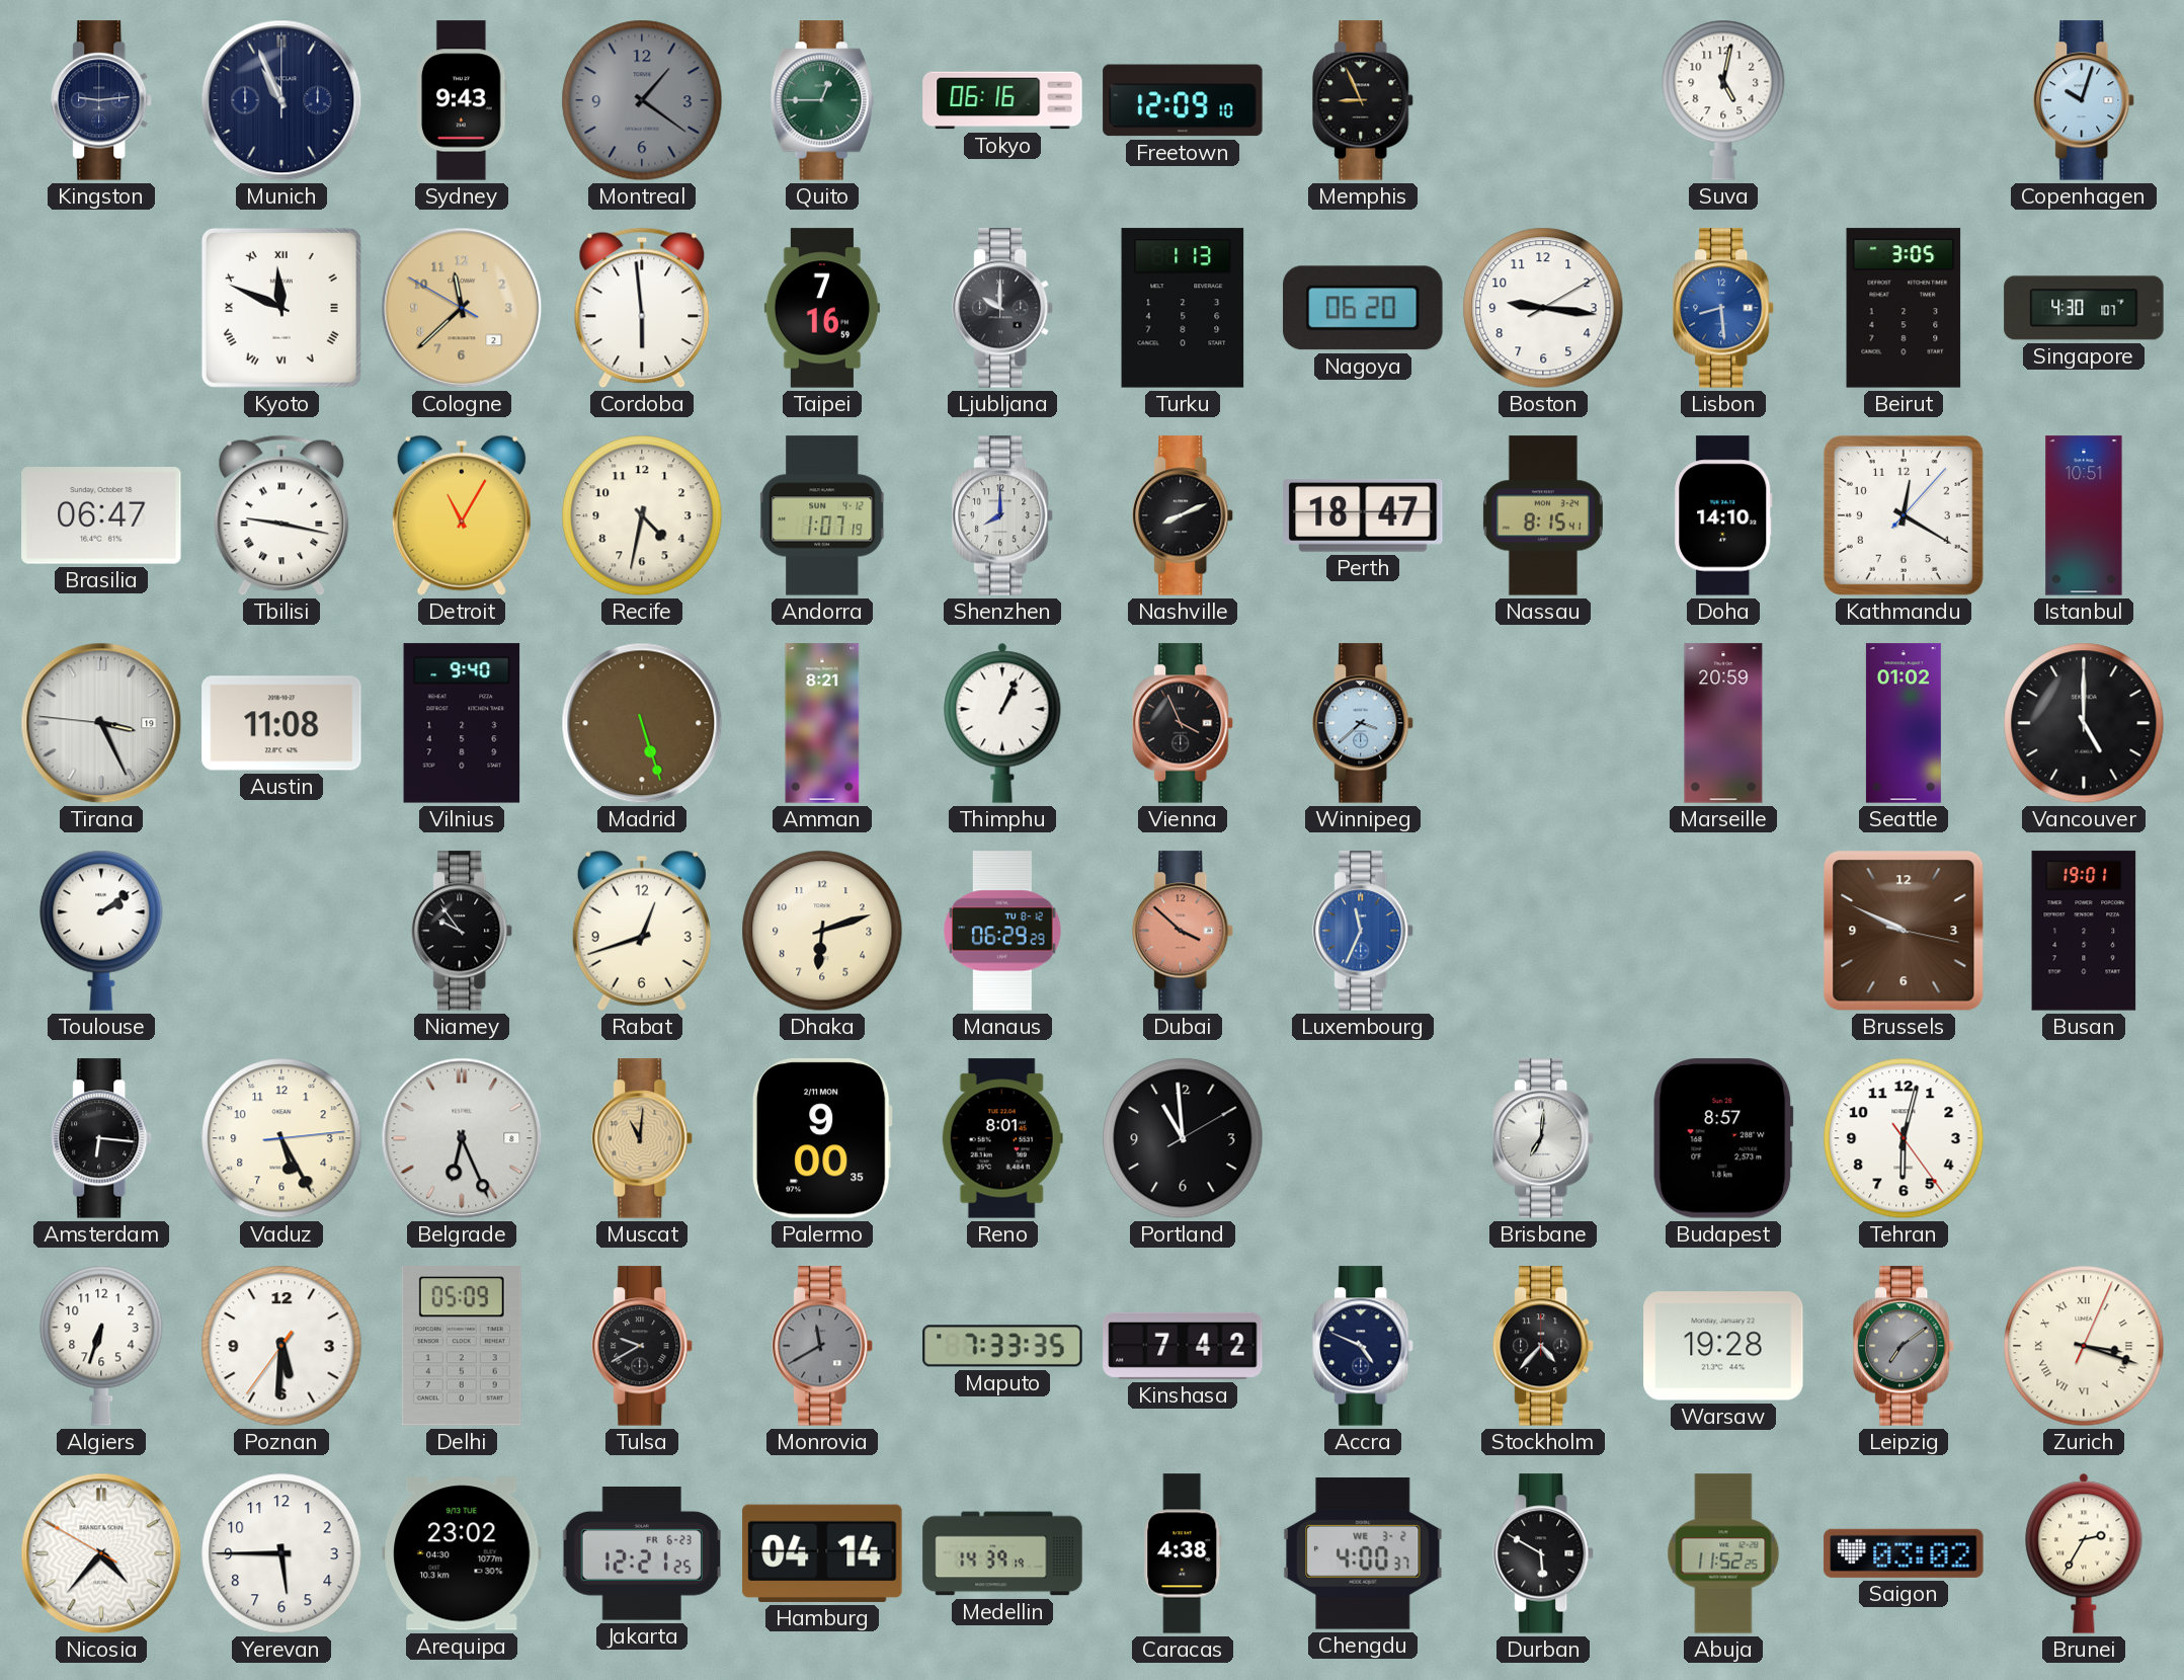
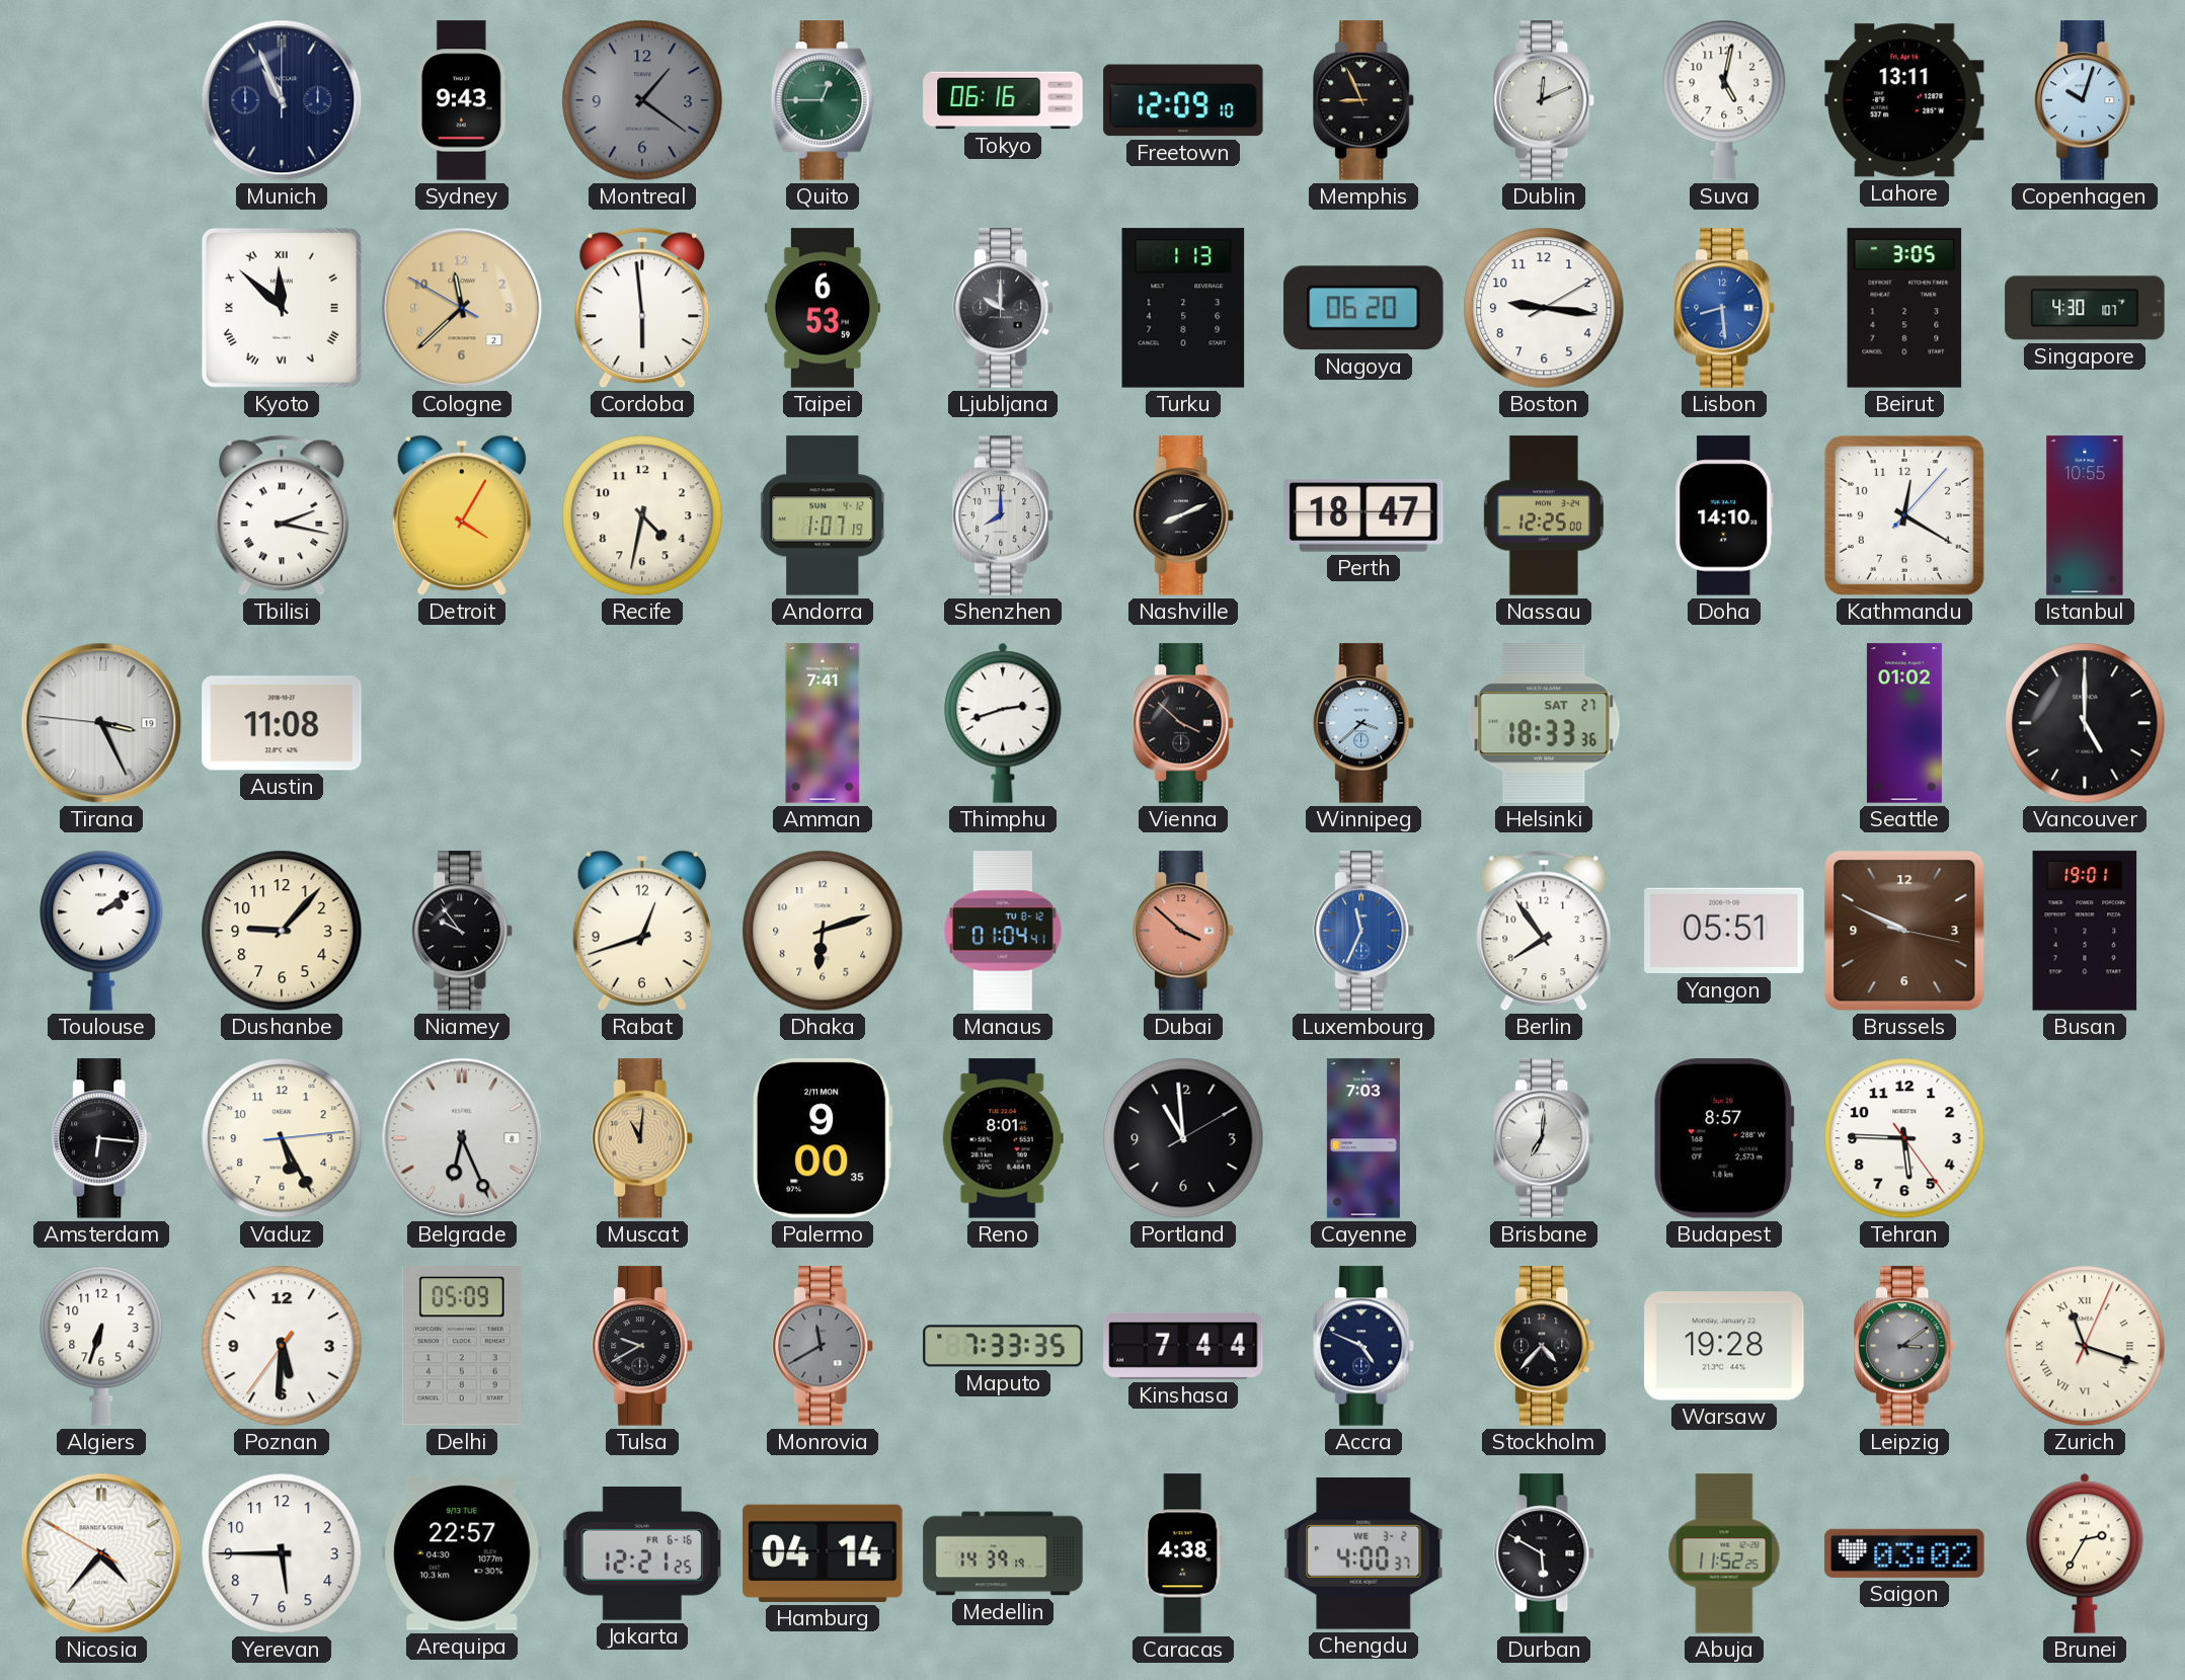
Kingston: 9:14 -> none
Dublin: none -> 12:11
Lahore: none -> 13:11
Kyoto: 11:49 -> 11:52
Taipei: 7:16 -> 6:53
Brasilia: 06:47 -> none
Tbilisi: 9:17 -> 2:17
Detroit: 11:05 -> 4:05
Nassau: 8:15 -> 12:25
Istanbul: 10:51 -> 10:55
Vilnius: 9:40 -> none
Madrid: 5:27 -> none
Amman: 8:21 -> 7:41
Thimphu: 1:04 -> 2:42
Vienna: 3:56 -> 3:52
Helsinki: none -> 18:33
Marseille: 20:59 -> none
Dushanbe: none -> 9:07
Manaus: 06:29 -> 01:04
Berlin: none -> 7:54
Yangon: none -> 05:51
Cayenne: none -> 7:03
Tehran: 6:02 -> 5:45
Kinshasa: 7:42 -> 7:44
Leipzig: 7:09 -> 3:09
Zurich: 3:18 -> 11:18
Arequipa: 23:02 -> 22:57
Jakarta date: FR 6-23 -> FR 6-16
